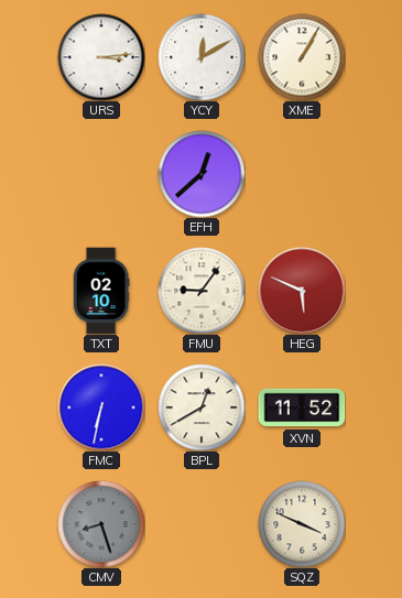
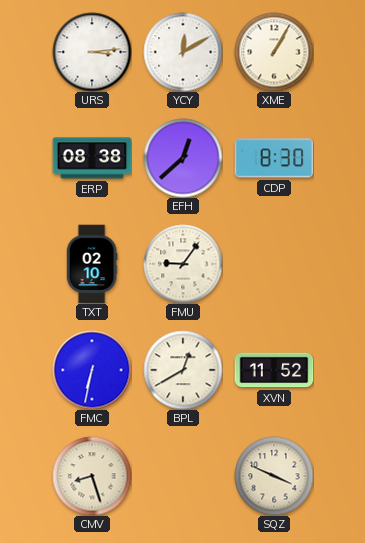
ERP: none -> 08:38
CDP: none -> 8:30
HEG: 5:49 -> none
CMV dial: grey -> cream
